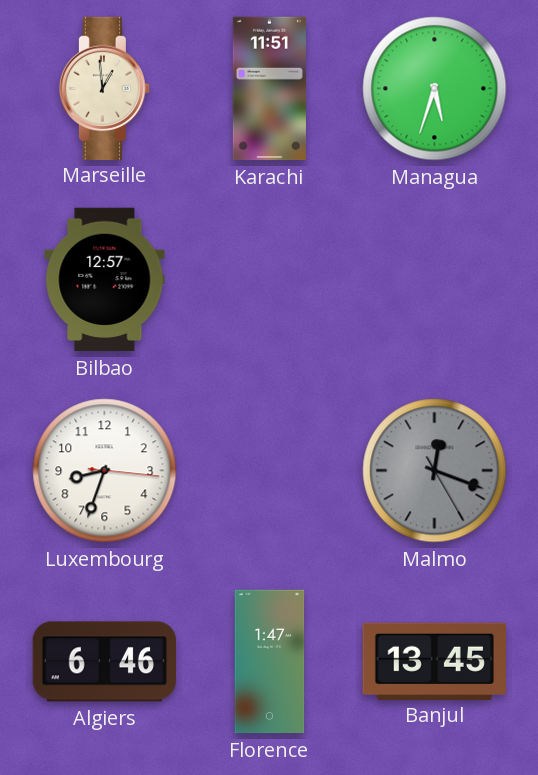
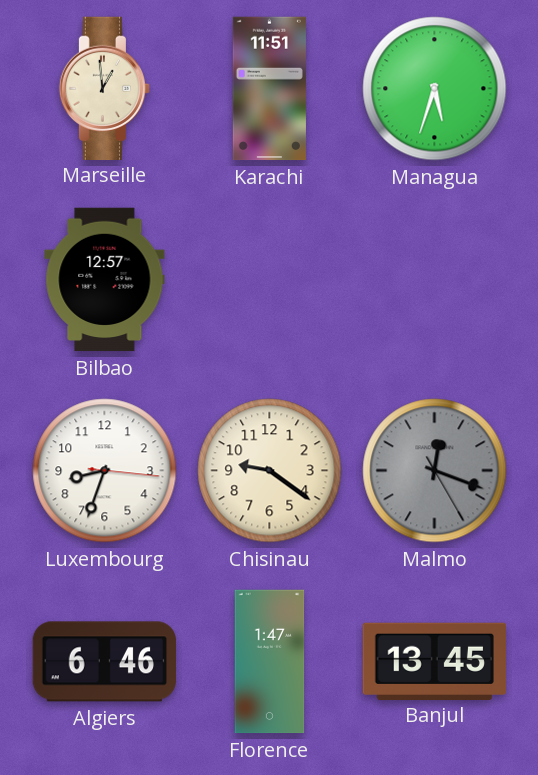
Chisinau: none -> 9:21
